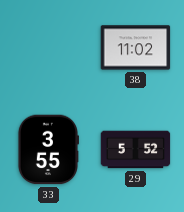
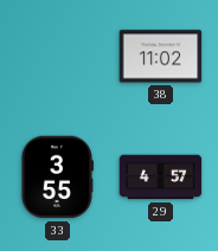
29: 5:52 -> 4:57
